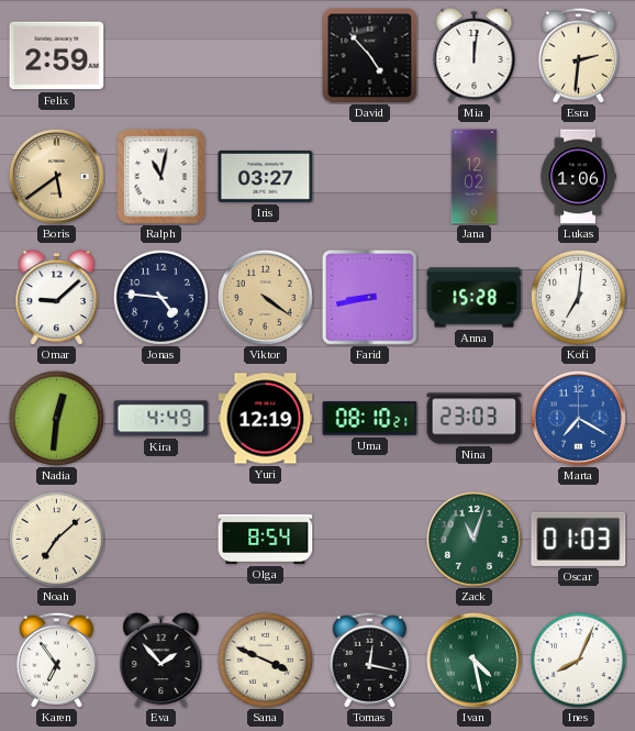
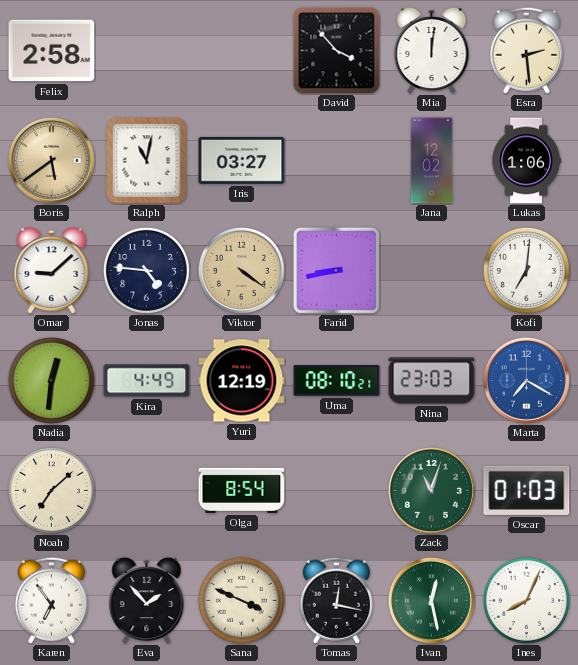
Felix: 2:59 -> 2:58
David: 4:53 -> 3:53
Esra: 2:31 -> 2:29
Anna: 15:28 -> none
Ivan: 4:28 -> 12:28
